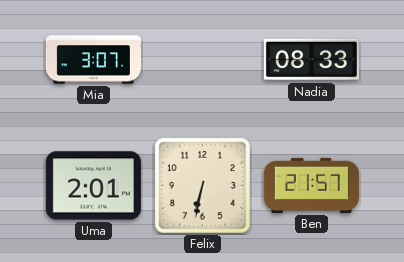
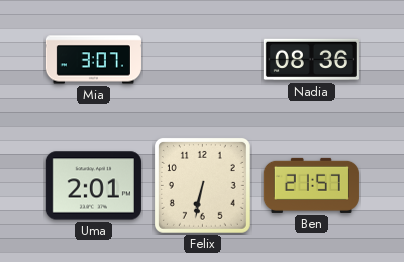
Nadia: 08:33 -> 08:36
